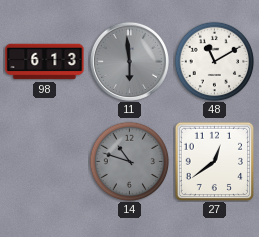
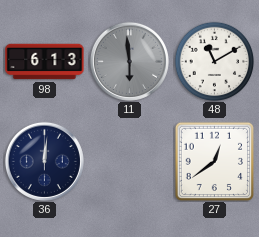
36: none -> 12:01
14: 10:48 -> none
